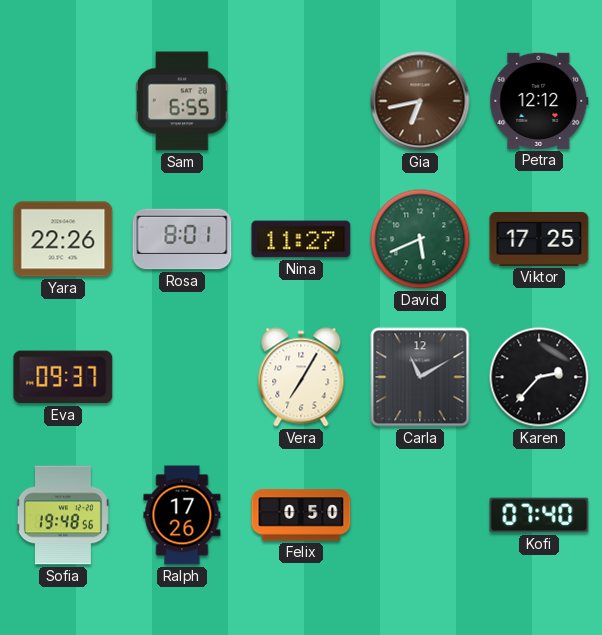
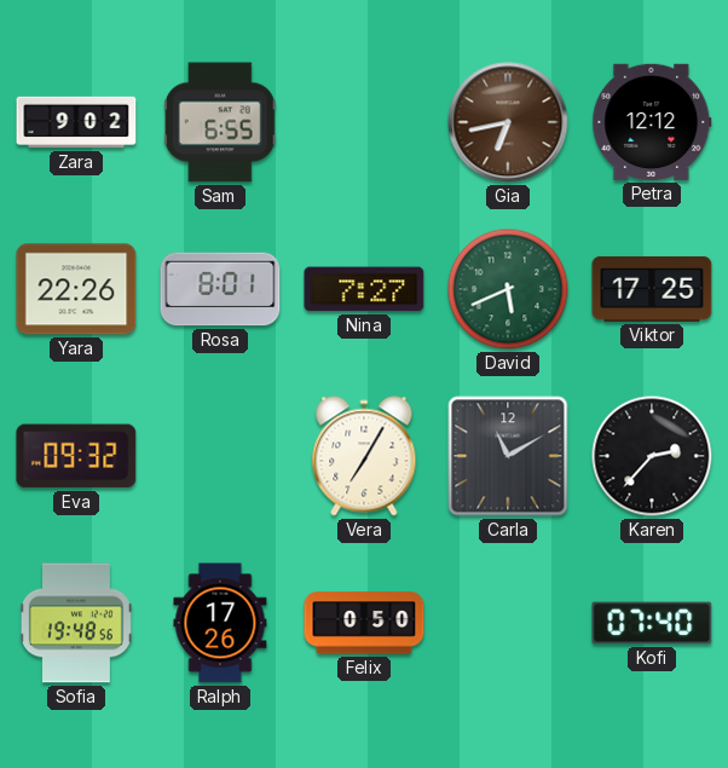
Zara: none -> 9:02
Nina: 11:27 -> 7:27
Eva: 09:37 -> 09:32
